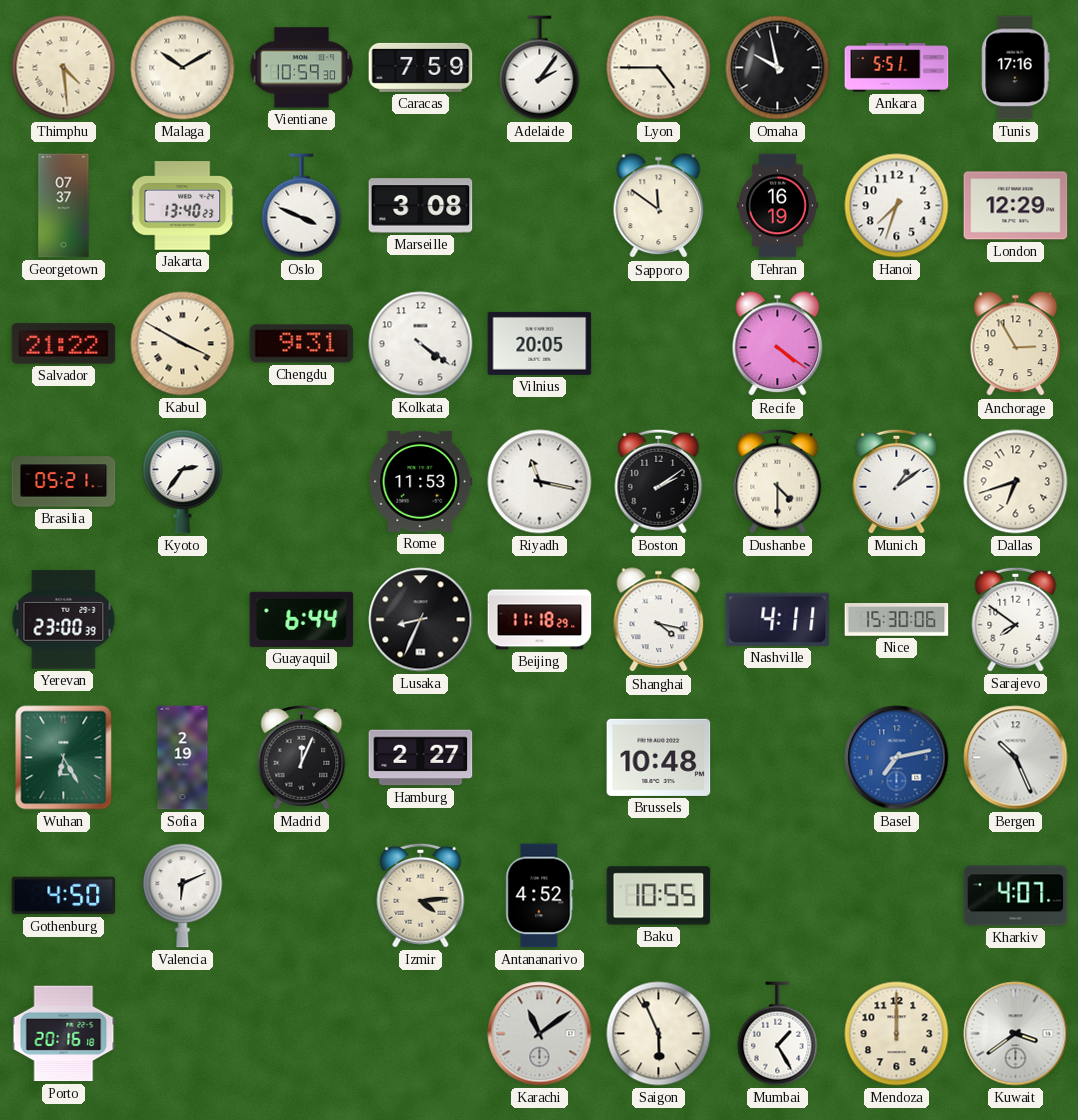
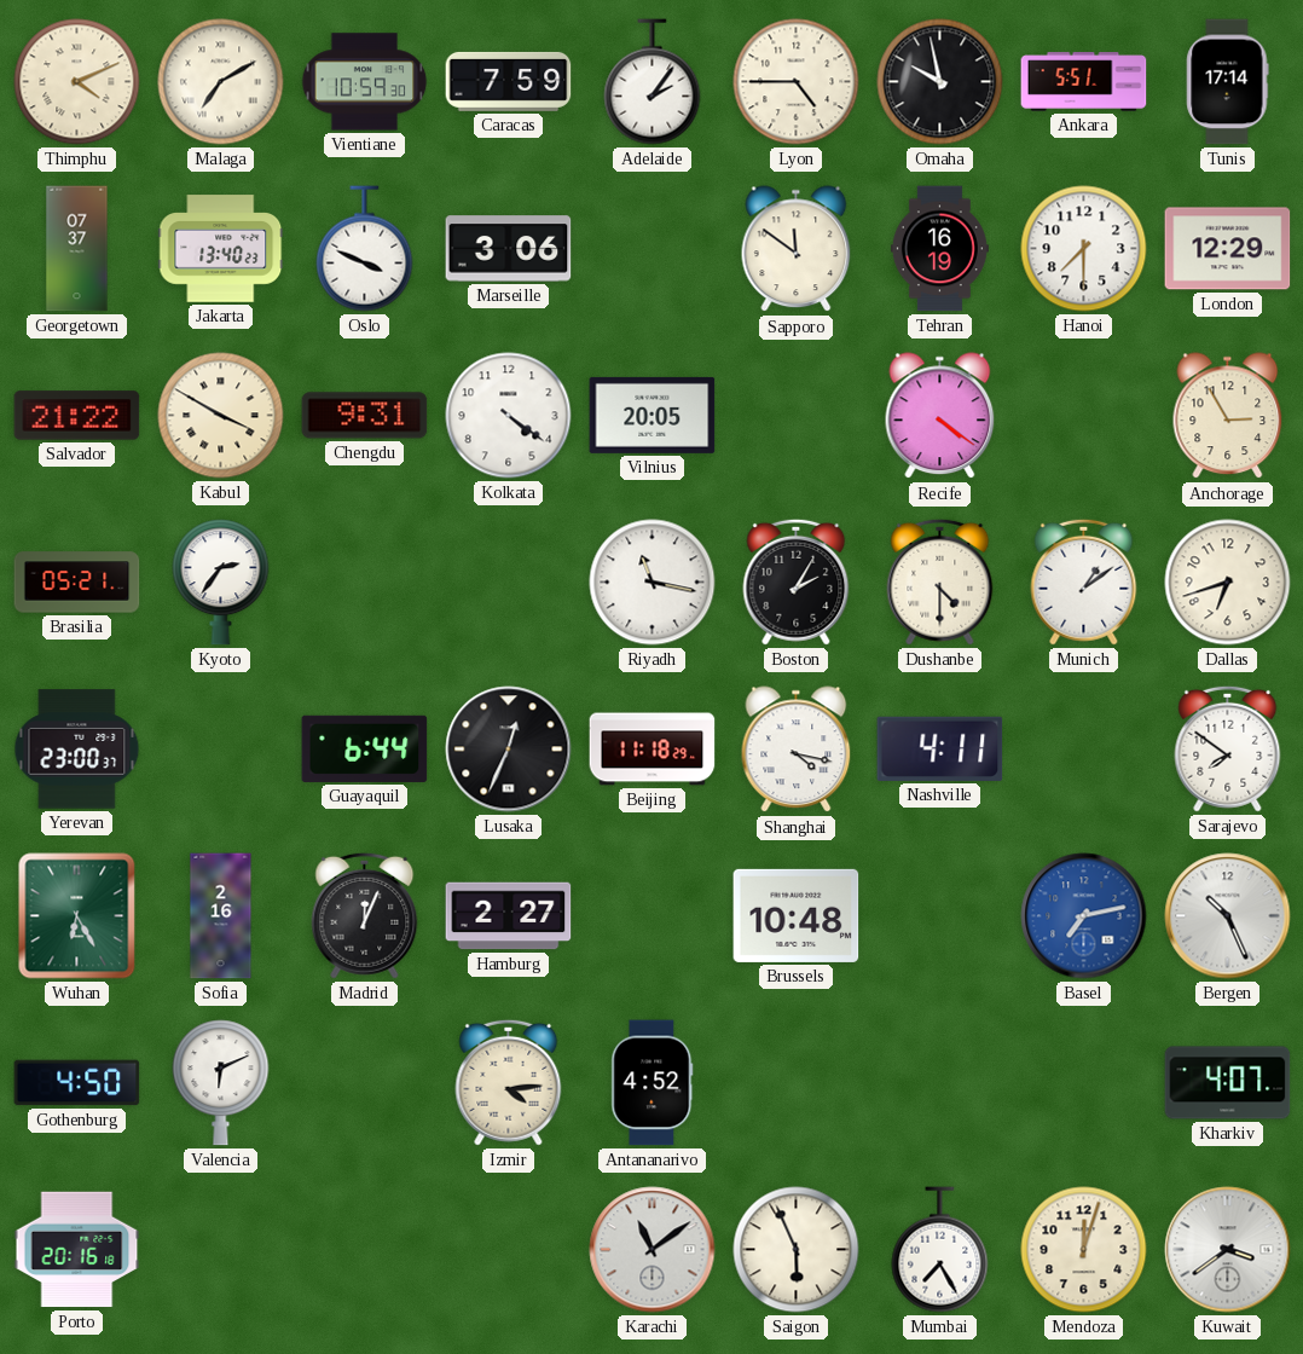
Thimphu: 4:29 -> 4:11
Malaga: 10:10 -> 7:10
Tunis: 17:16 -> 17:14
Marseille: 3:08 -> 3:06
Hanoi: 7:33 -> 7:30
Rome: 11:53 -> none
Boston: 2:09 -> 2:05
Yerevan: 23:00:39 -> 23:00:37
Lusaka: 8:34 -> 12:34
Nice: 15:30 -> none
Sofia: 2:19 -> 2:16
Baku: 10:55 -> none
Mumbai: 1:25 -> 7:25
Mendoza: 12:00 -> 12:03
